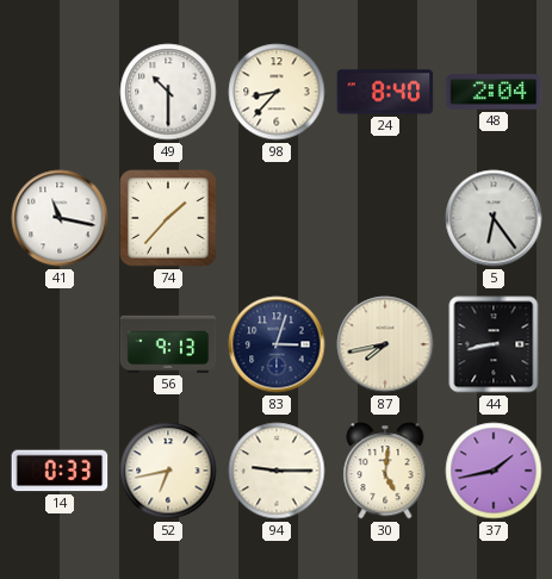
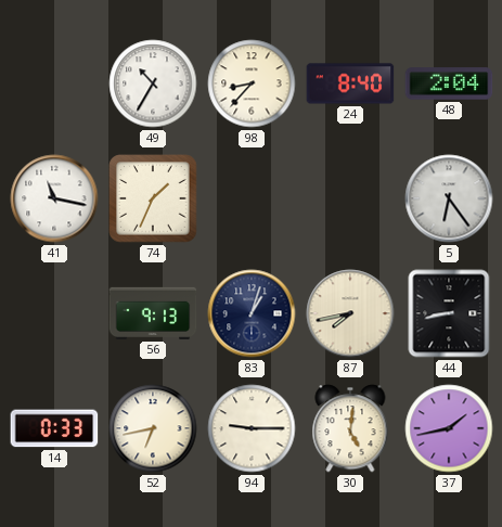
49: 10:30 -> 10:35
74: 1:37 -> 1:34
83: 3:03 -> 1:03
